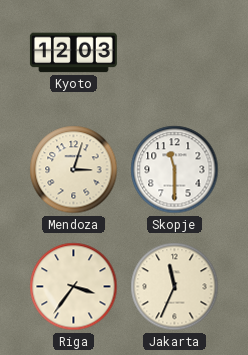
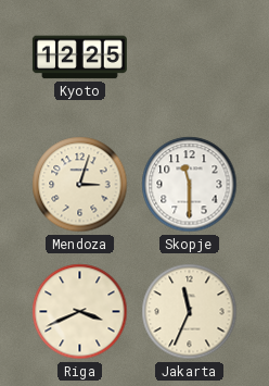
Kyoto: 12:03 -> 12:25
Riga: 3:36 -> 3:41
